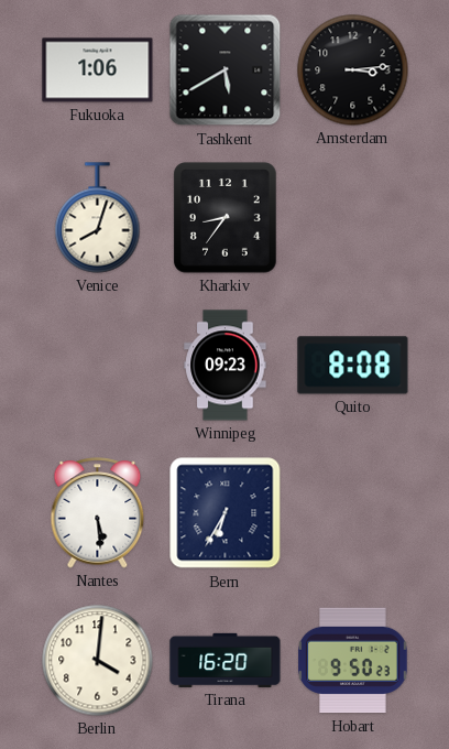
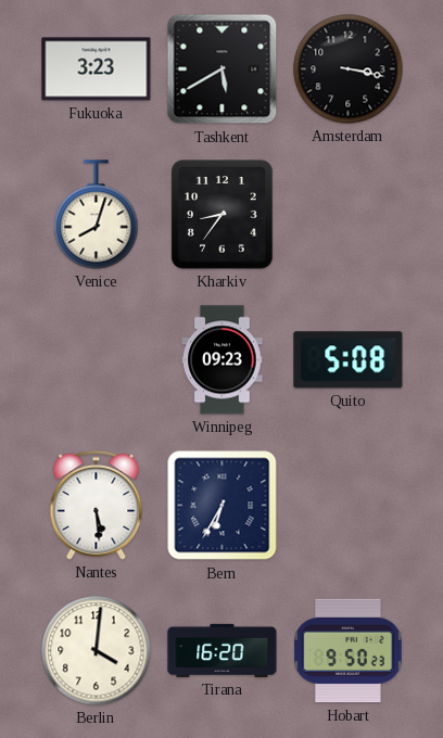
Fukuoka: 1:06 -> 3:23
Amsterdam: 3:14 -> 3:17
Quito: 8:08 -> 5:08
